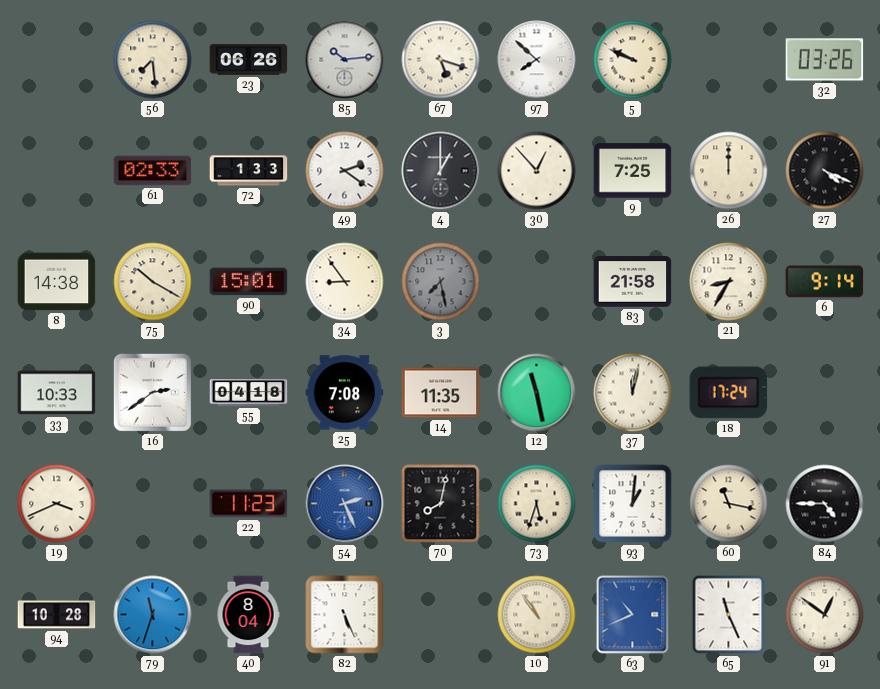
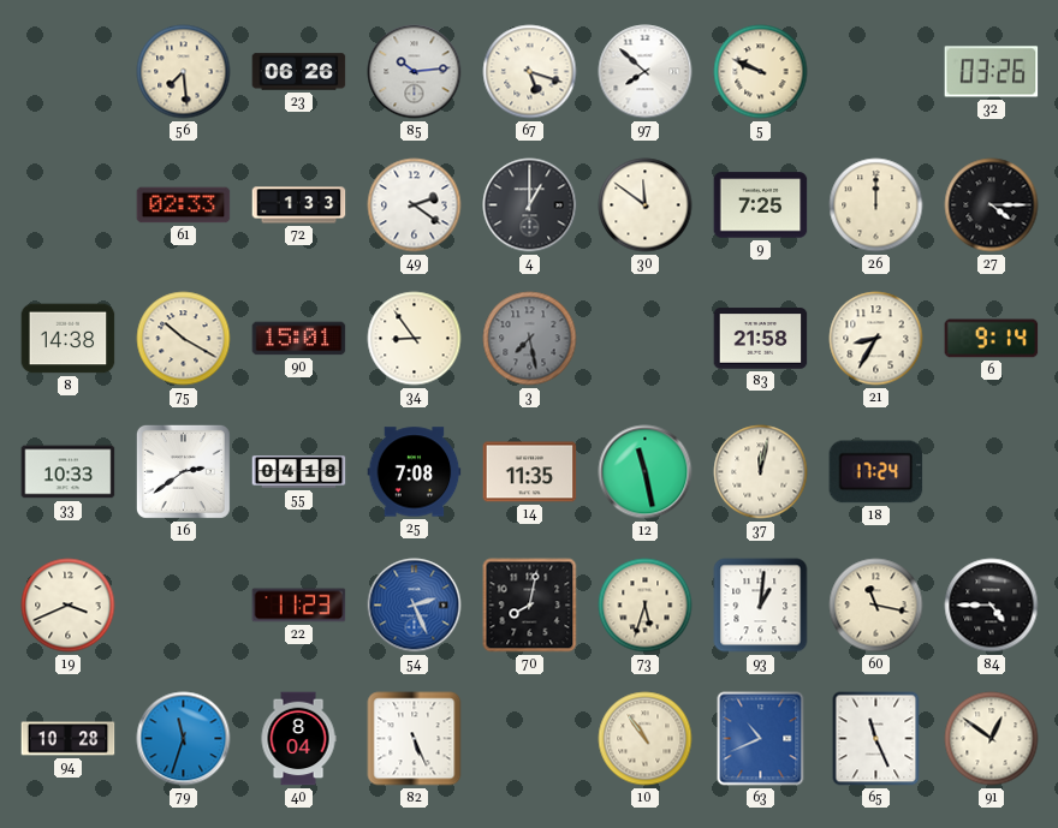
30: 12:53 -> 11:51
27: 4:19 -> 4:15
